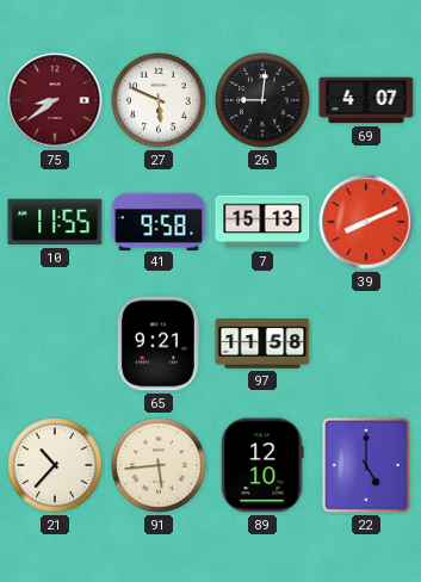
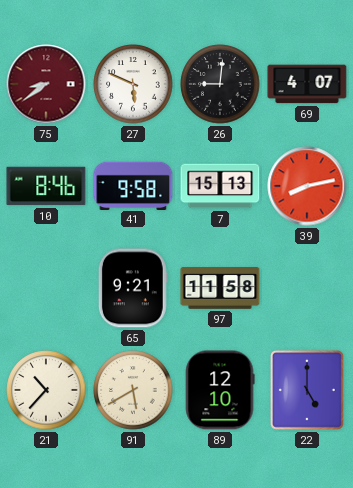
10: 11:55 -> 8:46
39: 8:11 -> 8:13
91: 5:44 -> 5:40
